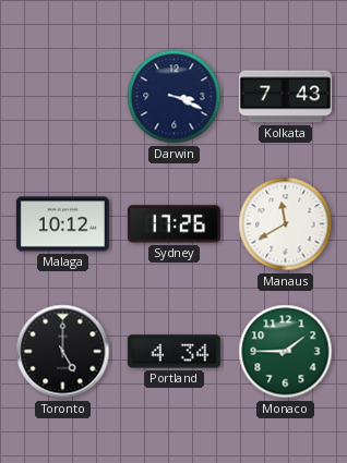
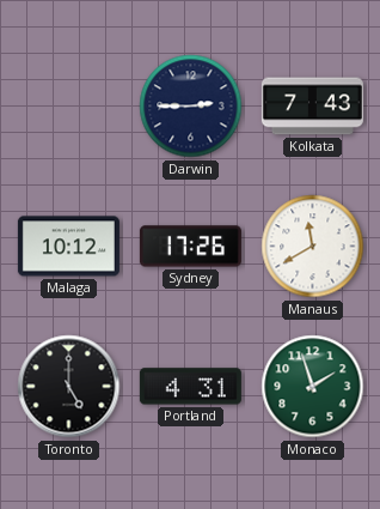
Darwin: 3:19 -> 2:45
Portland: 4:34 -> 4:31
Monaco: 1:45 -> 1:57
